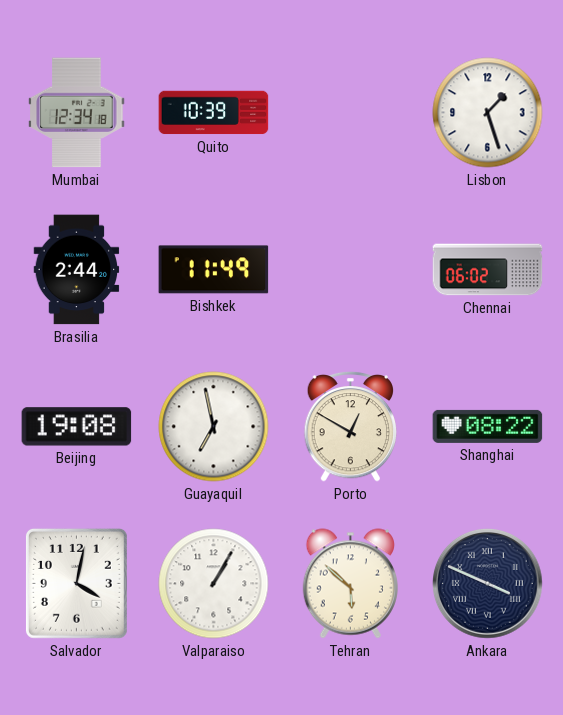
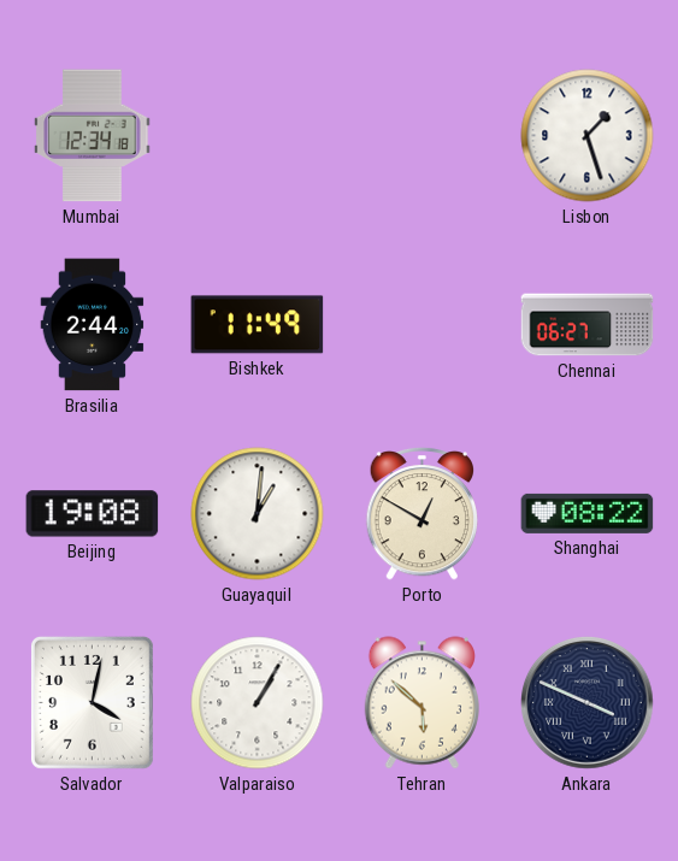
Quito: 10:39 -> none
Chennai: 06:02 -> 06:27
Guayaquil: 6:58 -> 1:01
